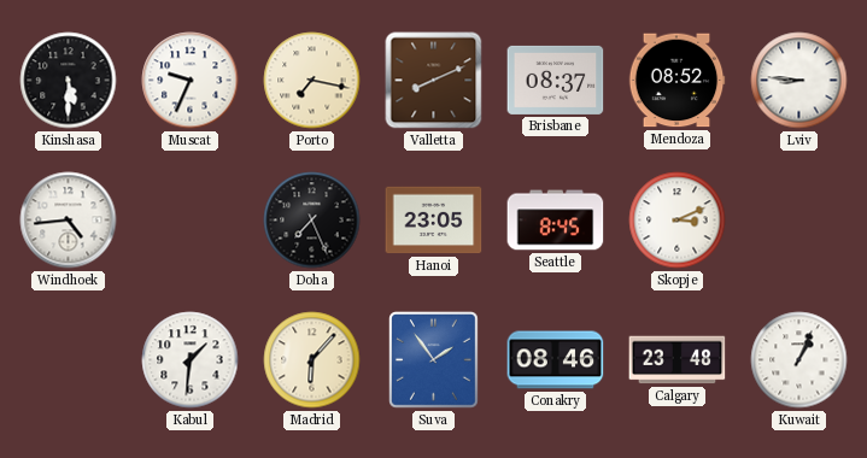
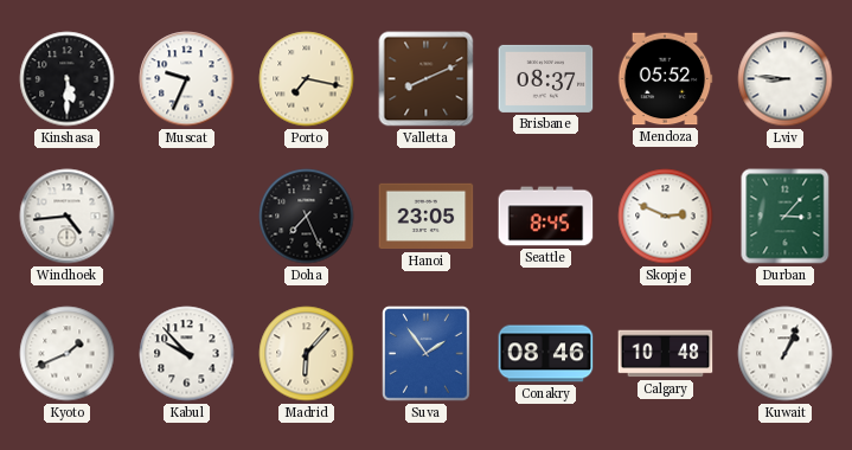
Mendoza: 08:52 -> 05:52
Skopje: 3:11 -> 2:49
Durban: none -> 3:07
Kyoto: none -> 1:41
Kabul: 1:31 -> 9:53
Calgary: 23:48 -> 10:48
